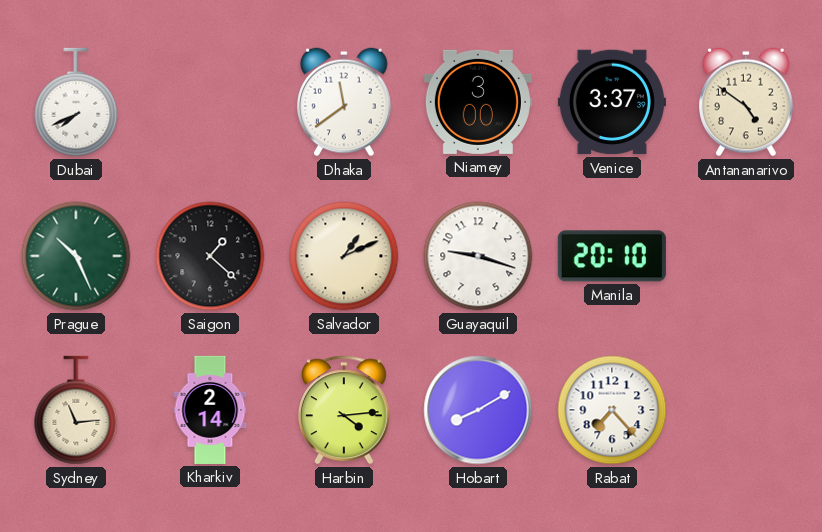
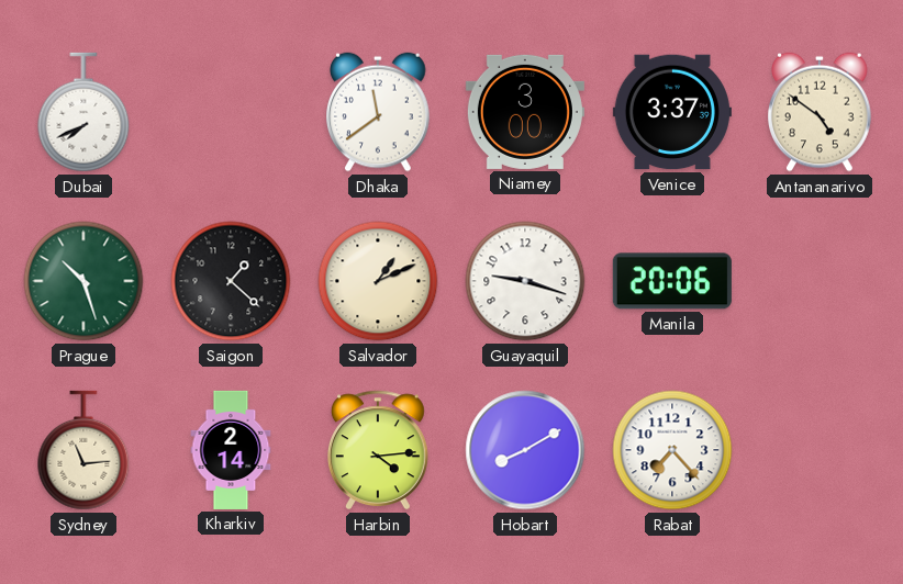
Prague: 10:26 -> 10:27
Manila: 20:10 -> 20:06
